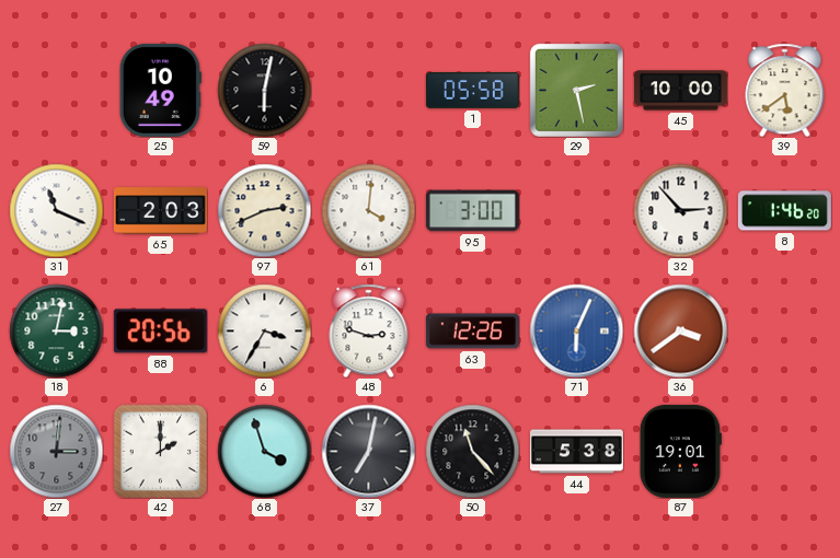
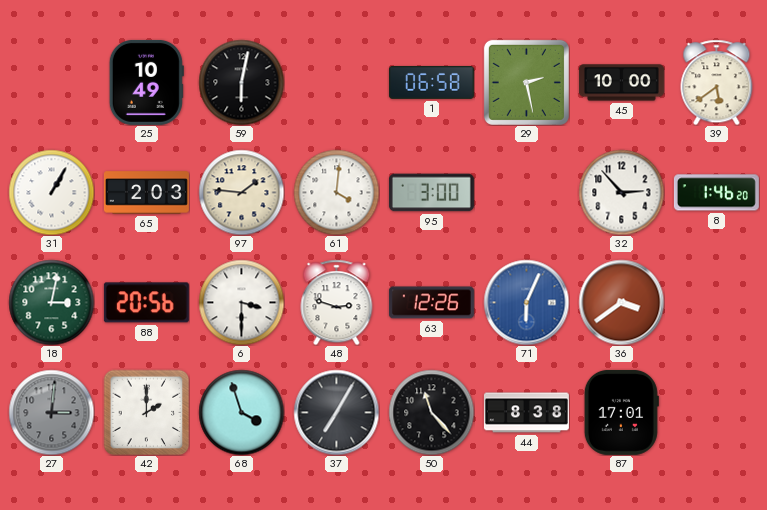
1: 05:58 -> 06:58
31: 11:19 -> 1:05
97: 2:41 -> 1:46
6: 3:35 -> 3:30
37: 7:02 -> 7:05
44: 5:38 -> 8:38
87: 19:01 -> 17:01
